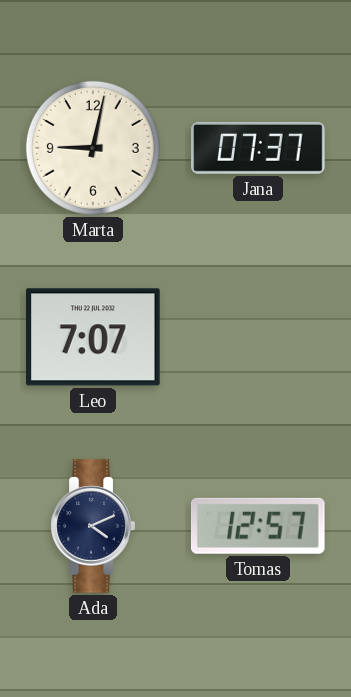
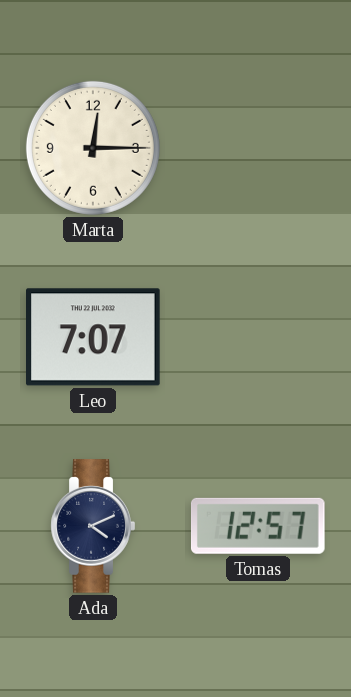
Marta: 9:02 -> 12:15
Jana: 07:37 -> none
